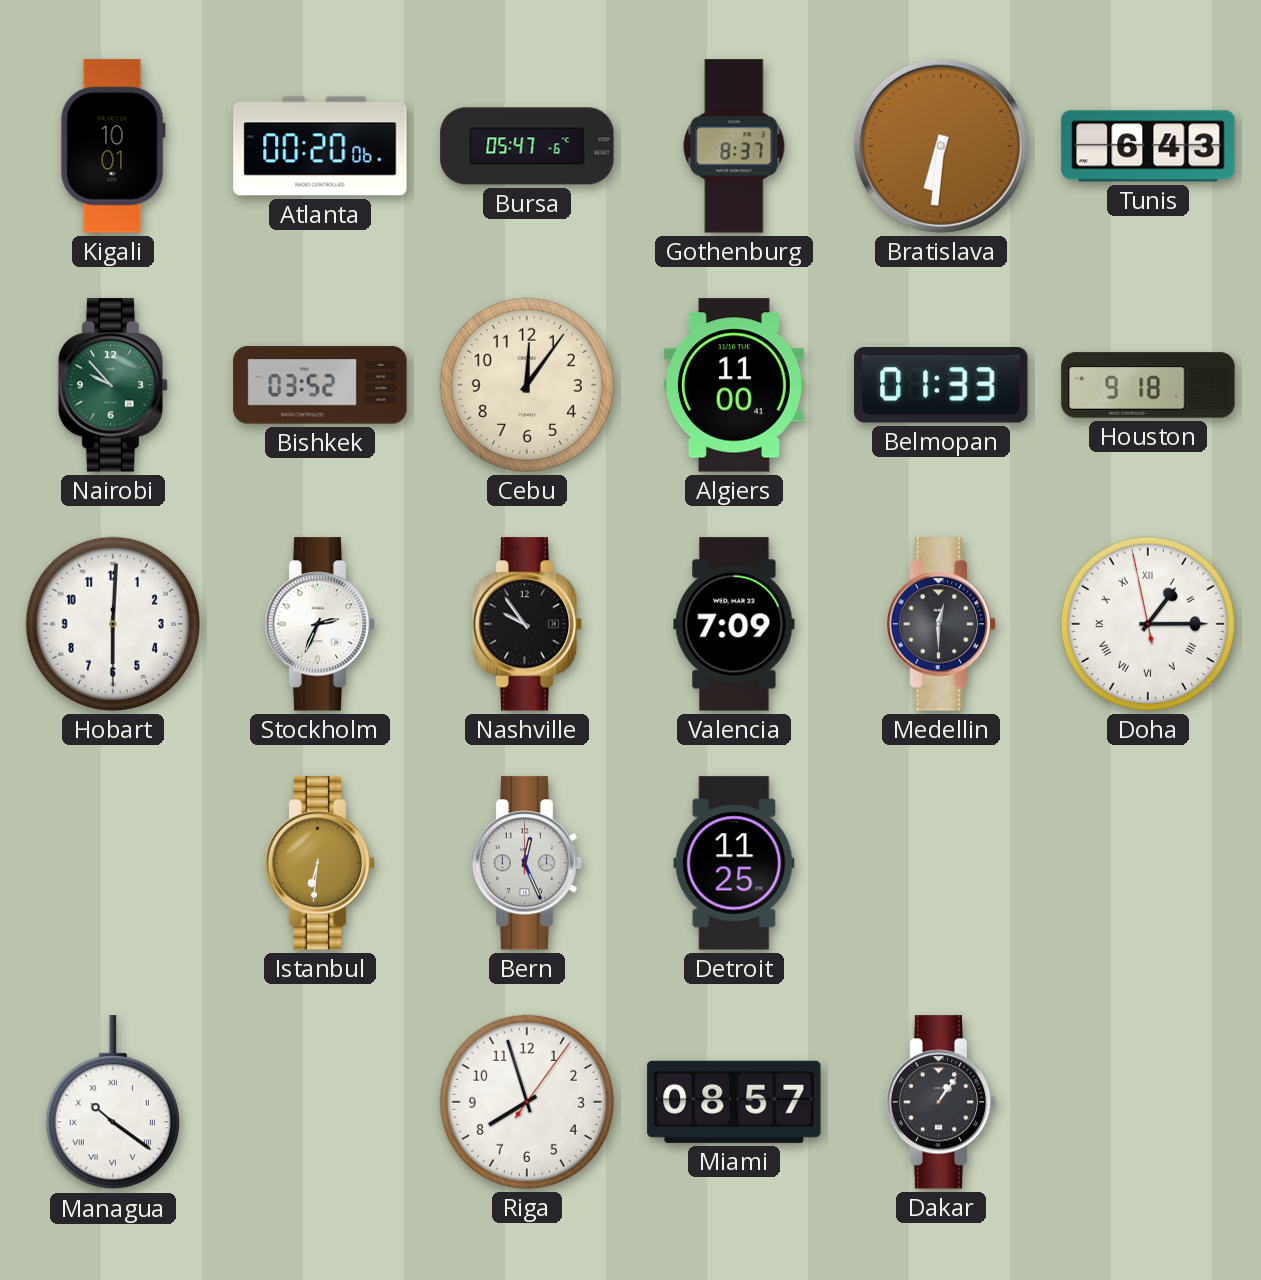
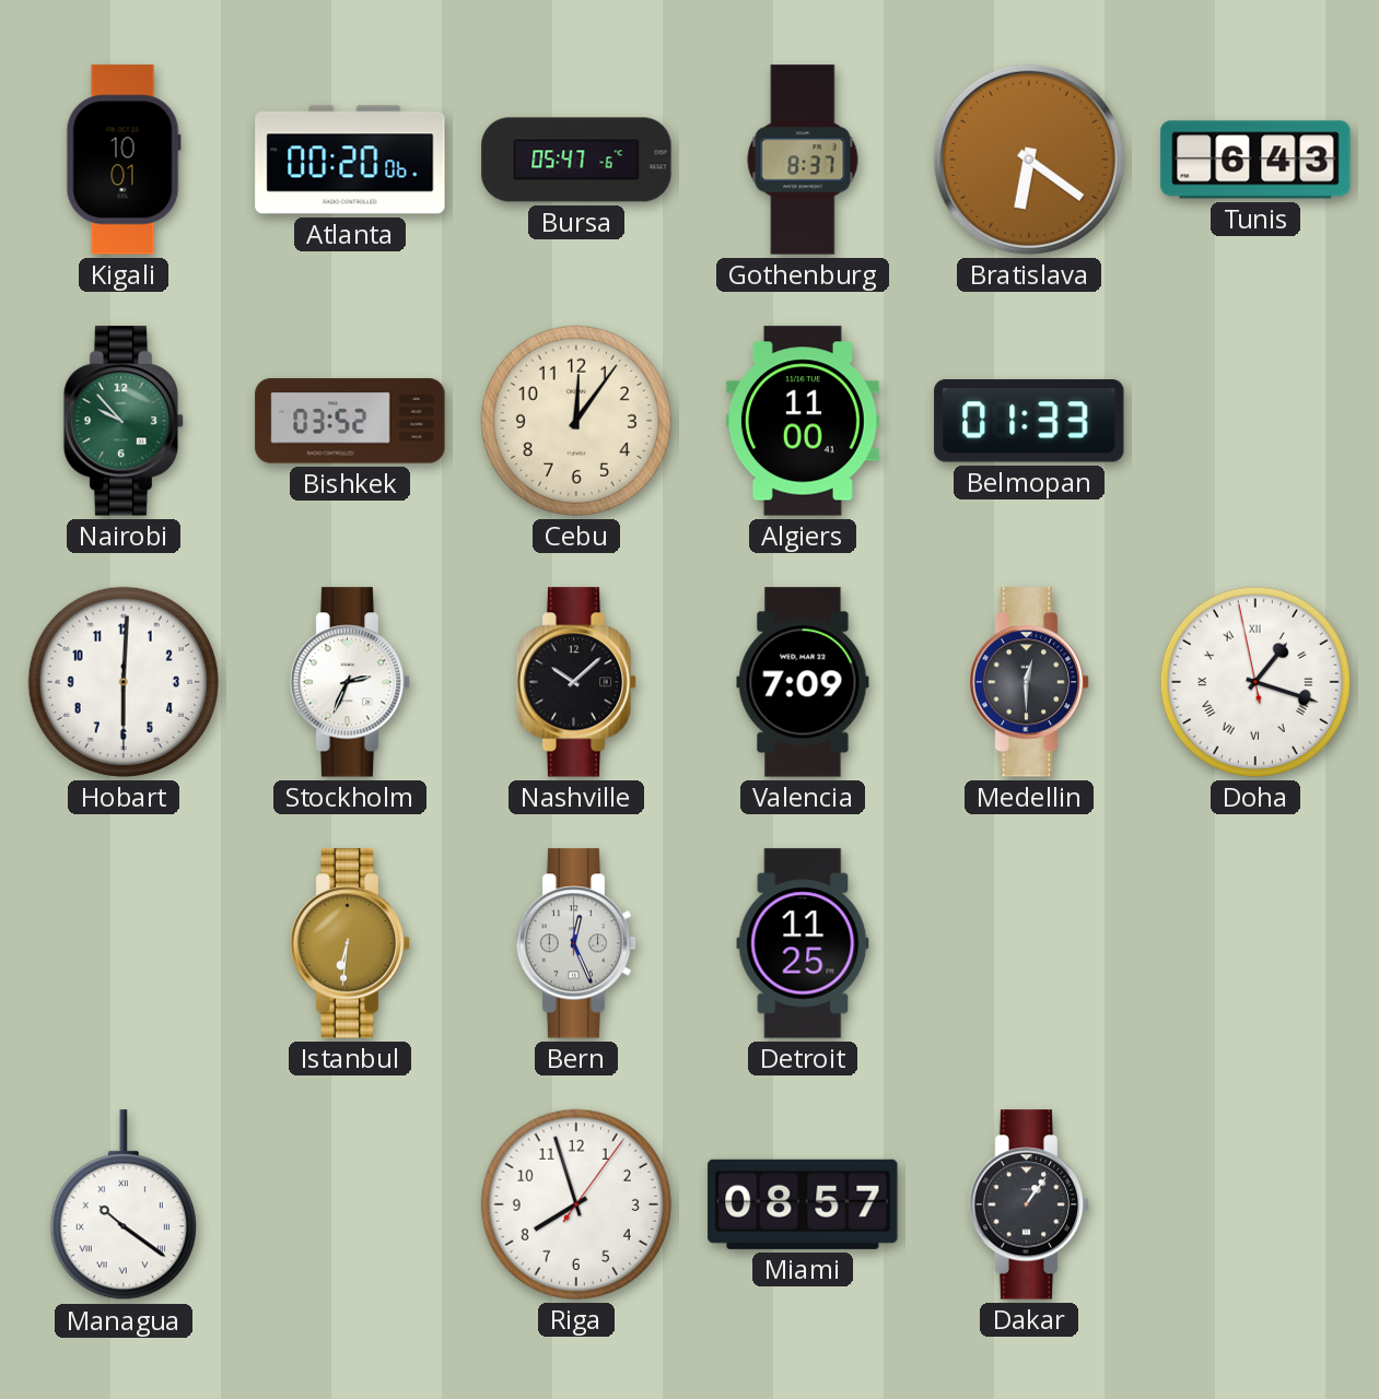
Bratislava: 6:31 -> 6:21
Houston: 9:18 -> none
Nashville: 9:54 -> 10:08
Doha: 1:14 -> 1:17
